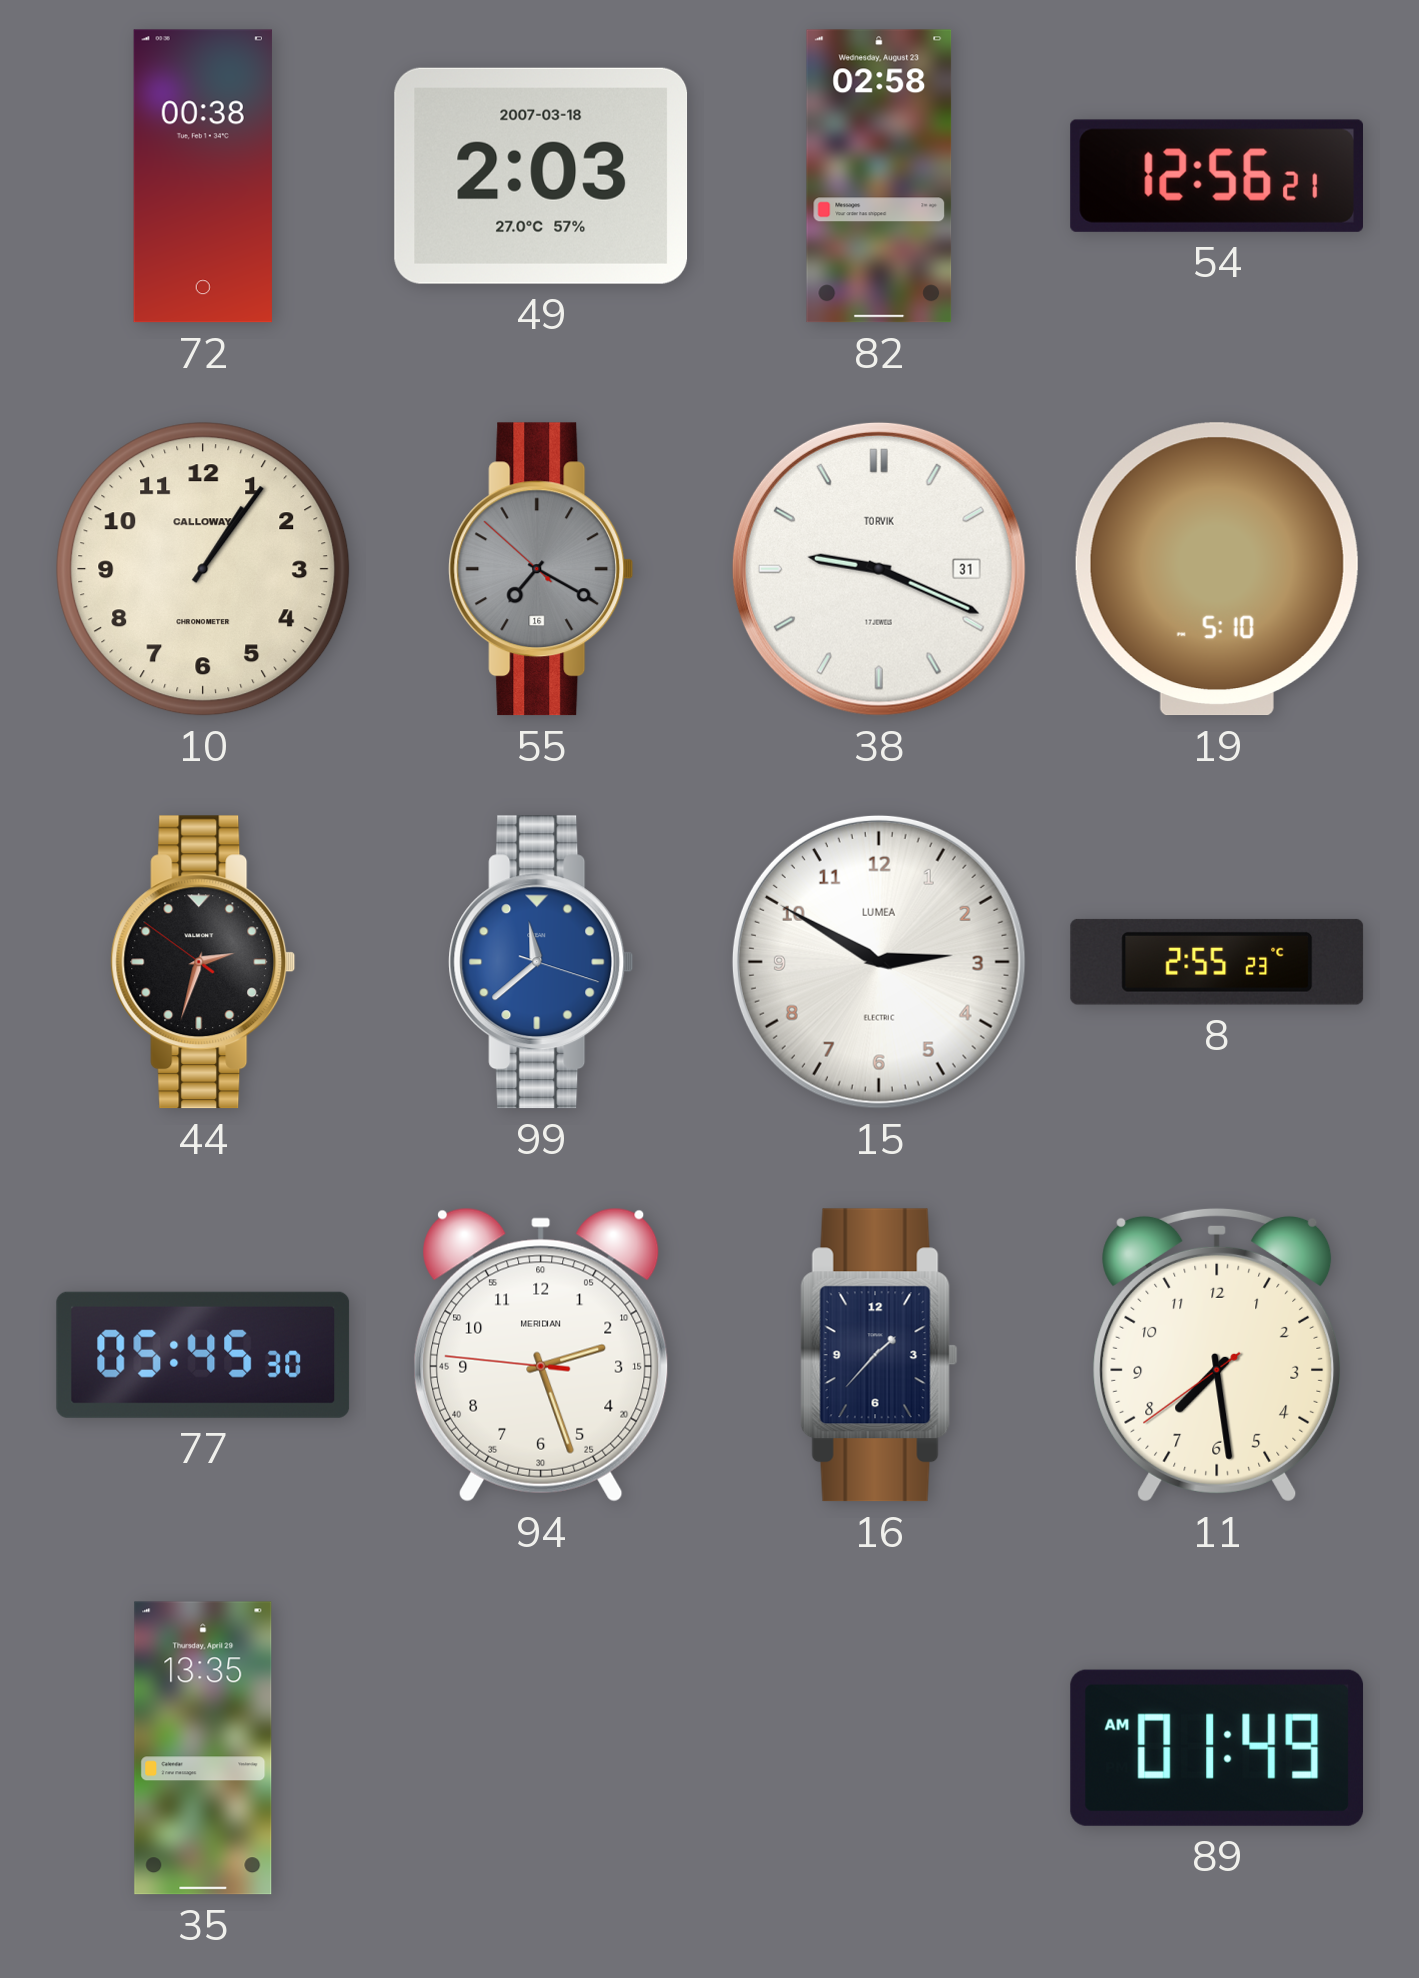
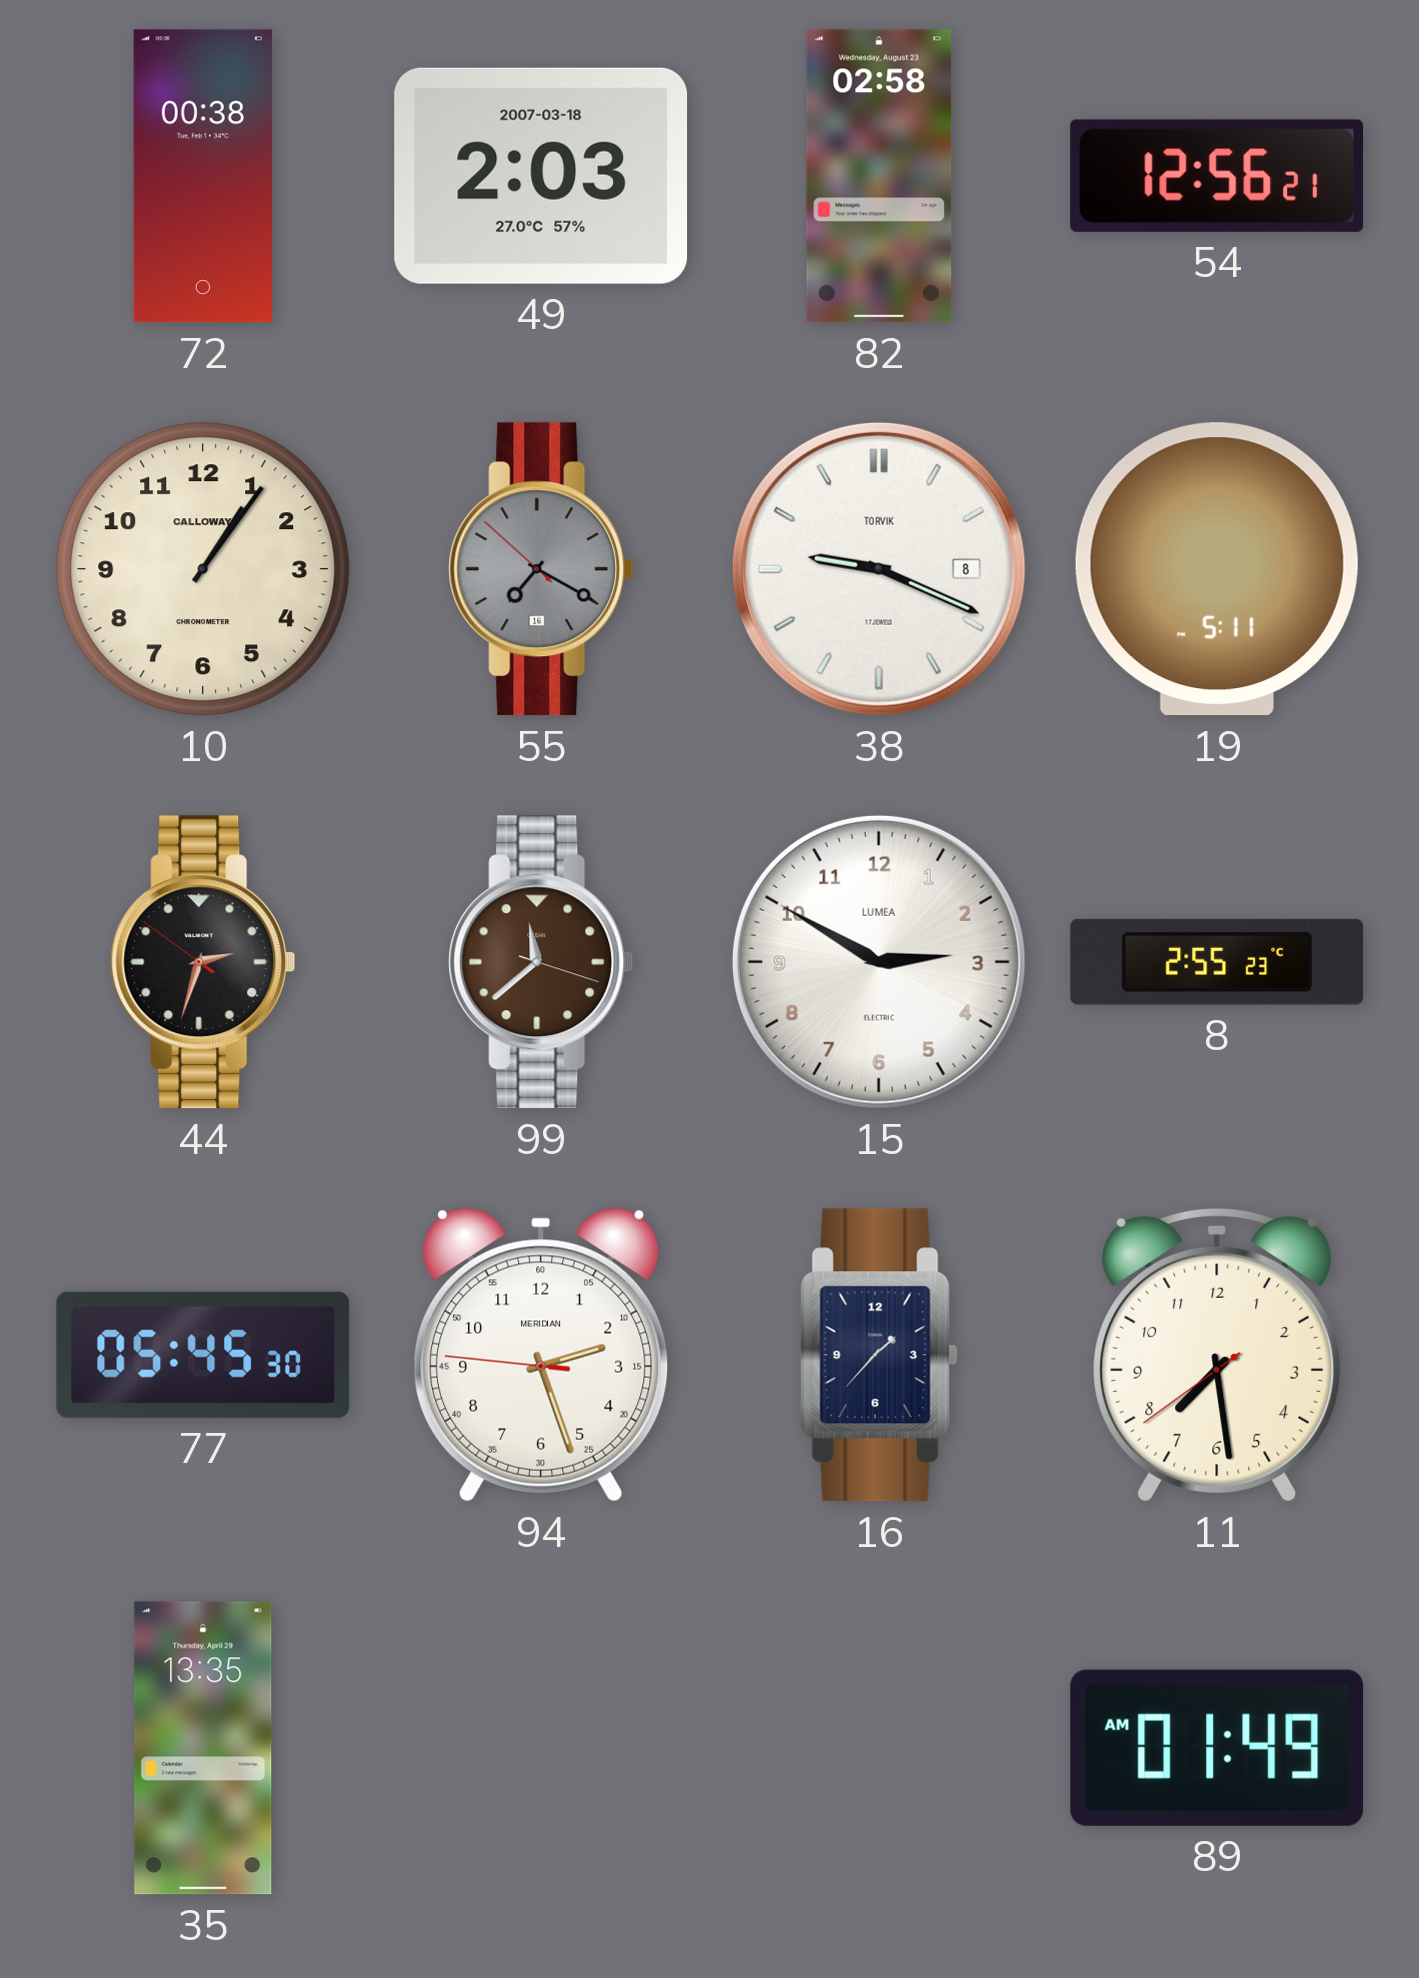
38 date: 31 -> 8
19: 5:10 -> 5:11
99 dial: blue -> brown
